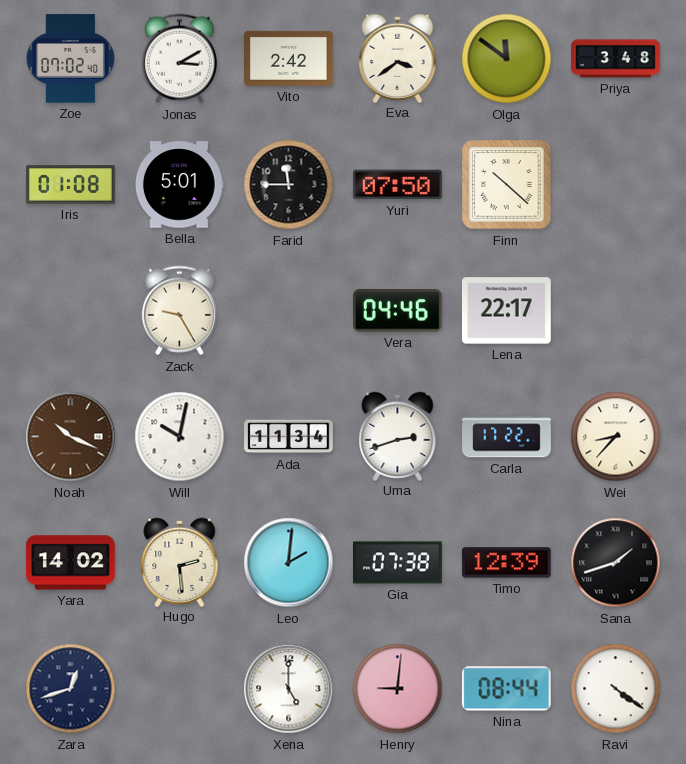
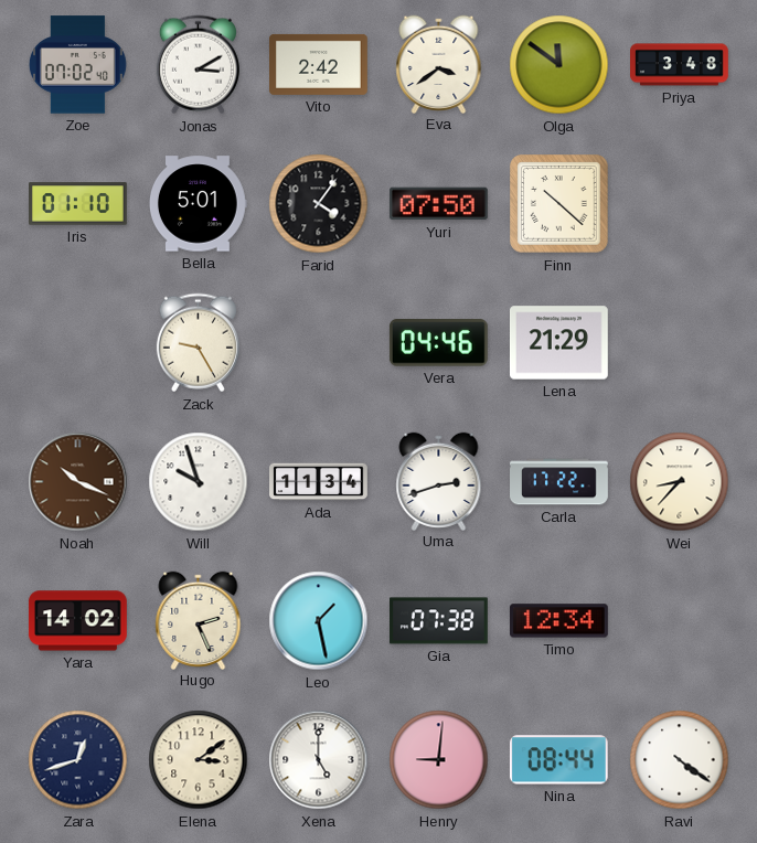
Iris: 01:08 -> 01:10
Farid: 11:45 -> 4:06
Lena: 22:17 -> 21:29
Will: 10:02 -> 9:57
Hugo: 2:29 -> 2:26
Leo: 2:01 -> 1:28
Timo: 12:39 -> 12:34
Sana: 1:42 -> none
Elena: none -> 3:09
